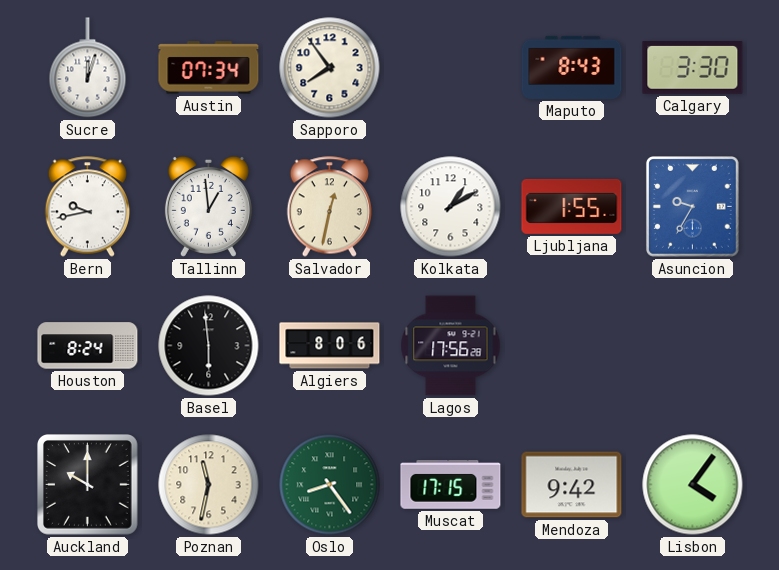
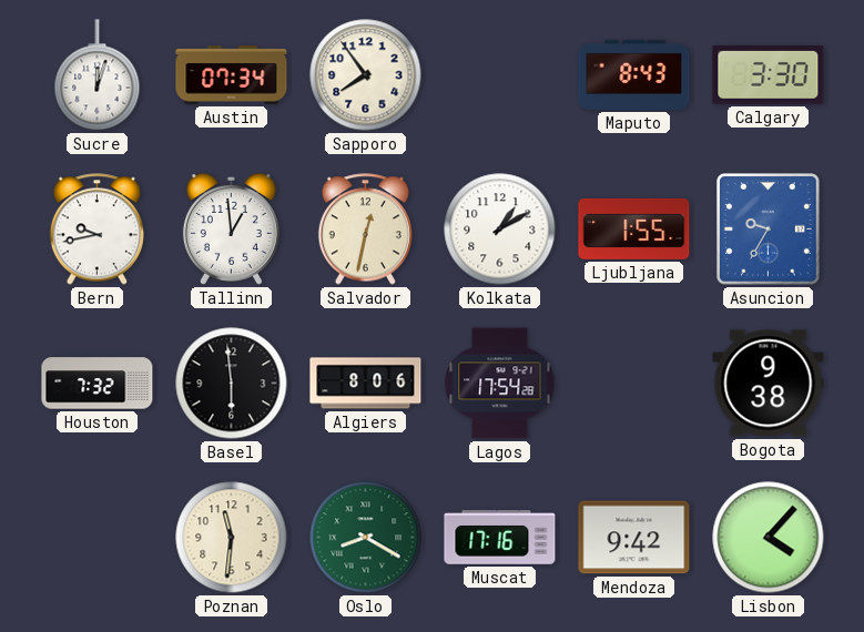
Houston: 8:24 -> 7:32
Lagos: 17:56 -> 17:54
Bogota: none -> 9:38
Auckland: 10:00 -> none
Poznan: 11:32 -> 11:31
Oslo: 8:24 -> 8:20
Muscat: 17:15 -> 17:16
Lisbon: 4:06 -> 4:07
